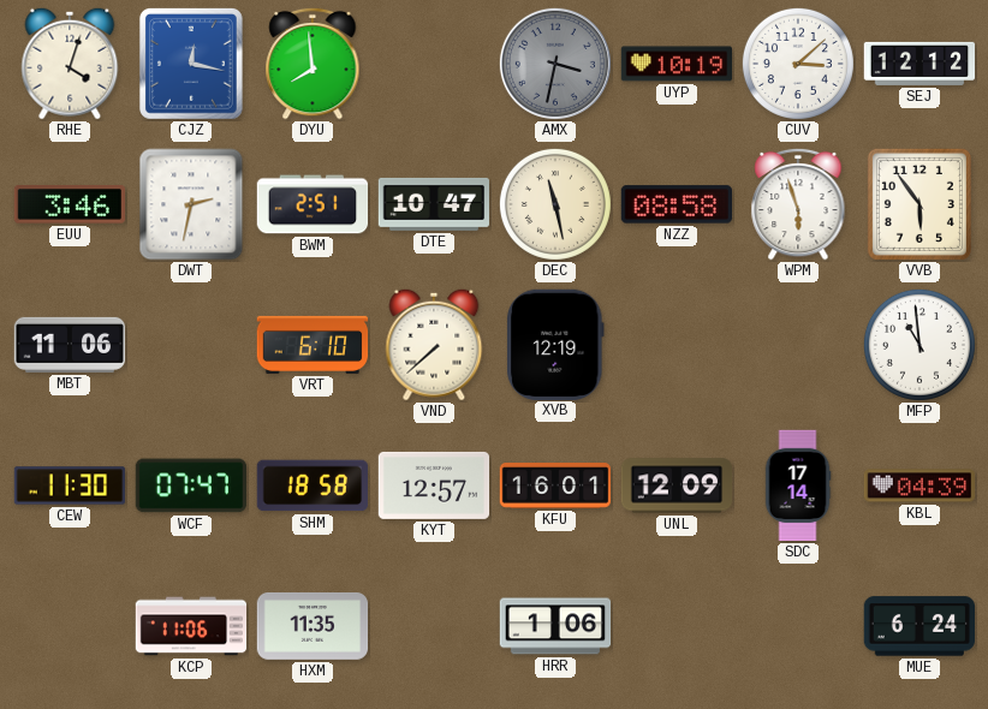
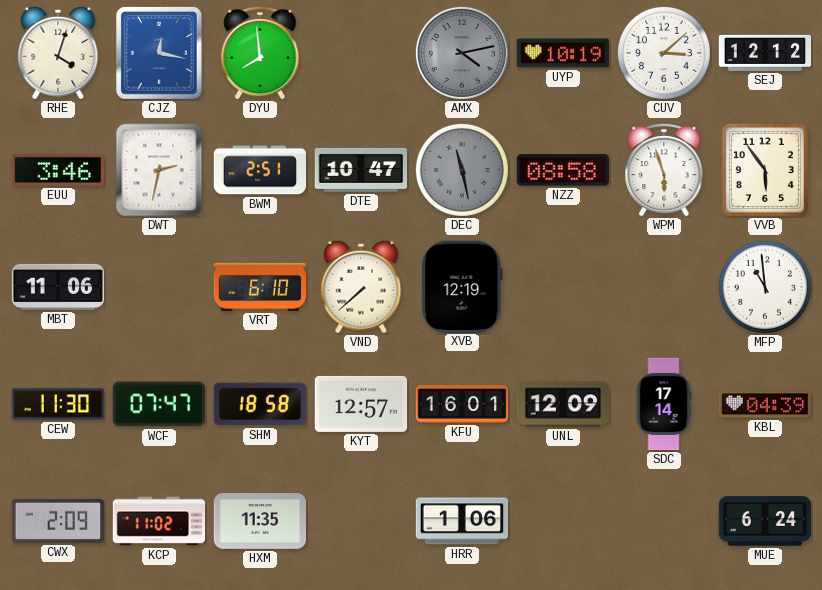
AMX: 3:32 -> 4:13
DEC dial: cream -> grey
CWX: none -> 2:09
KCP: 11:06 -> 11:02
